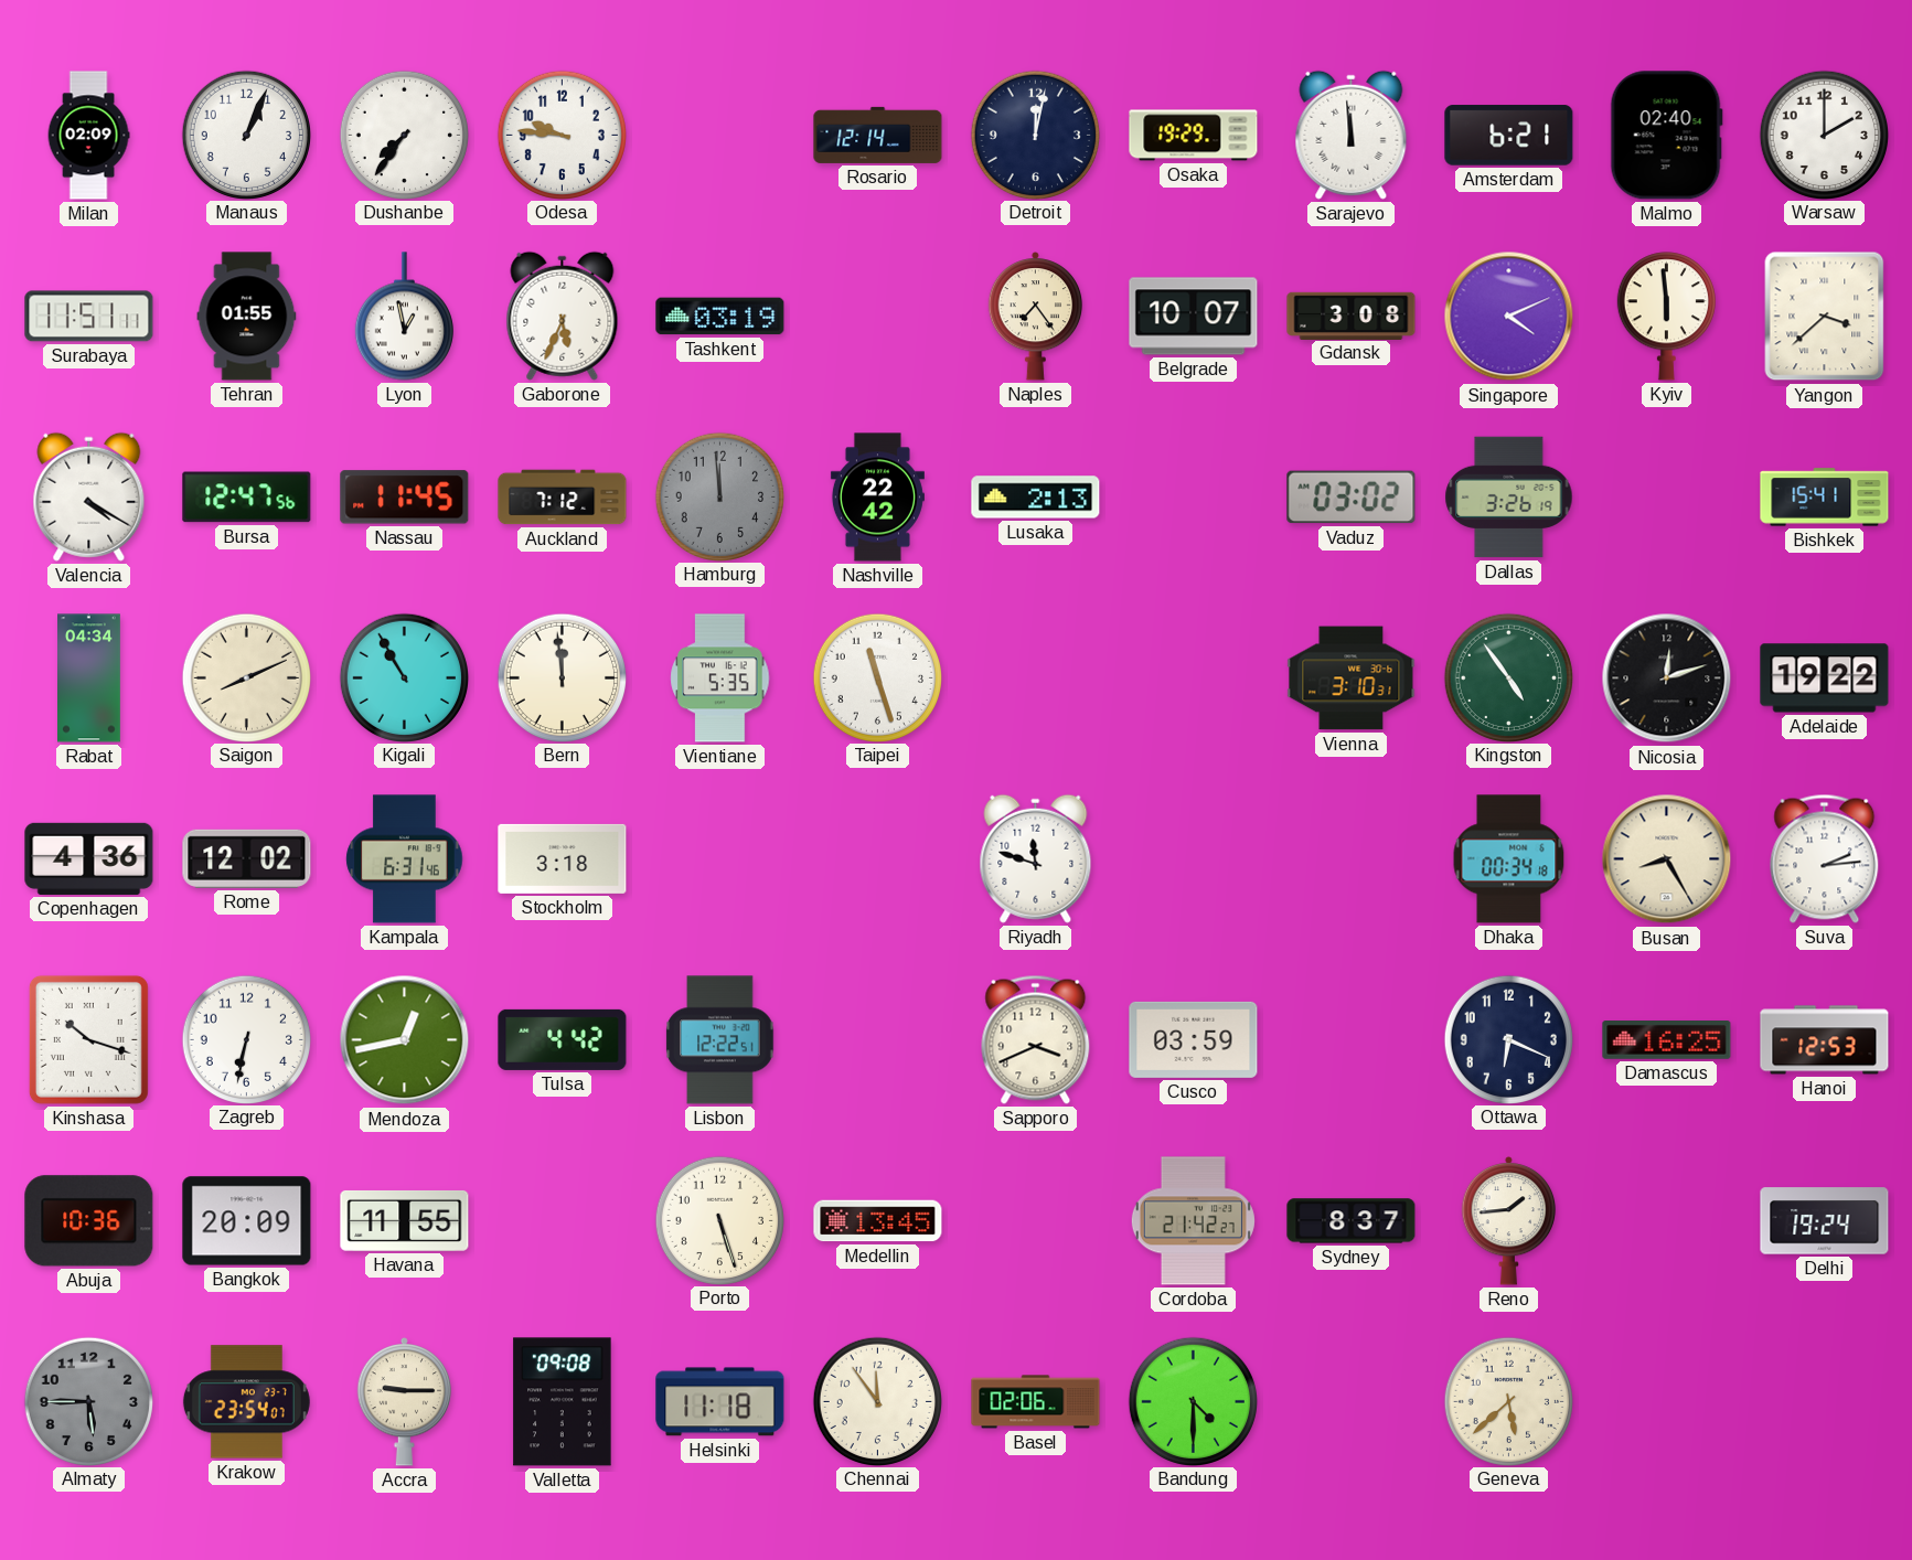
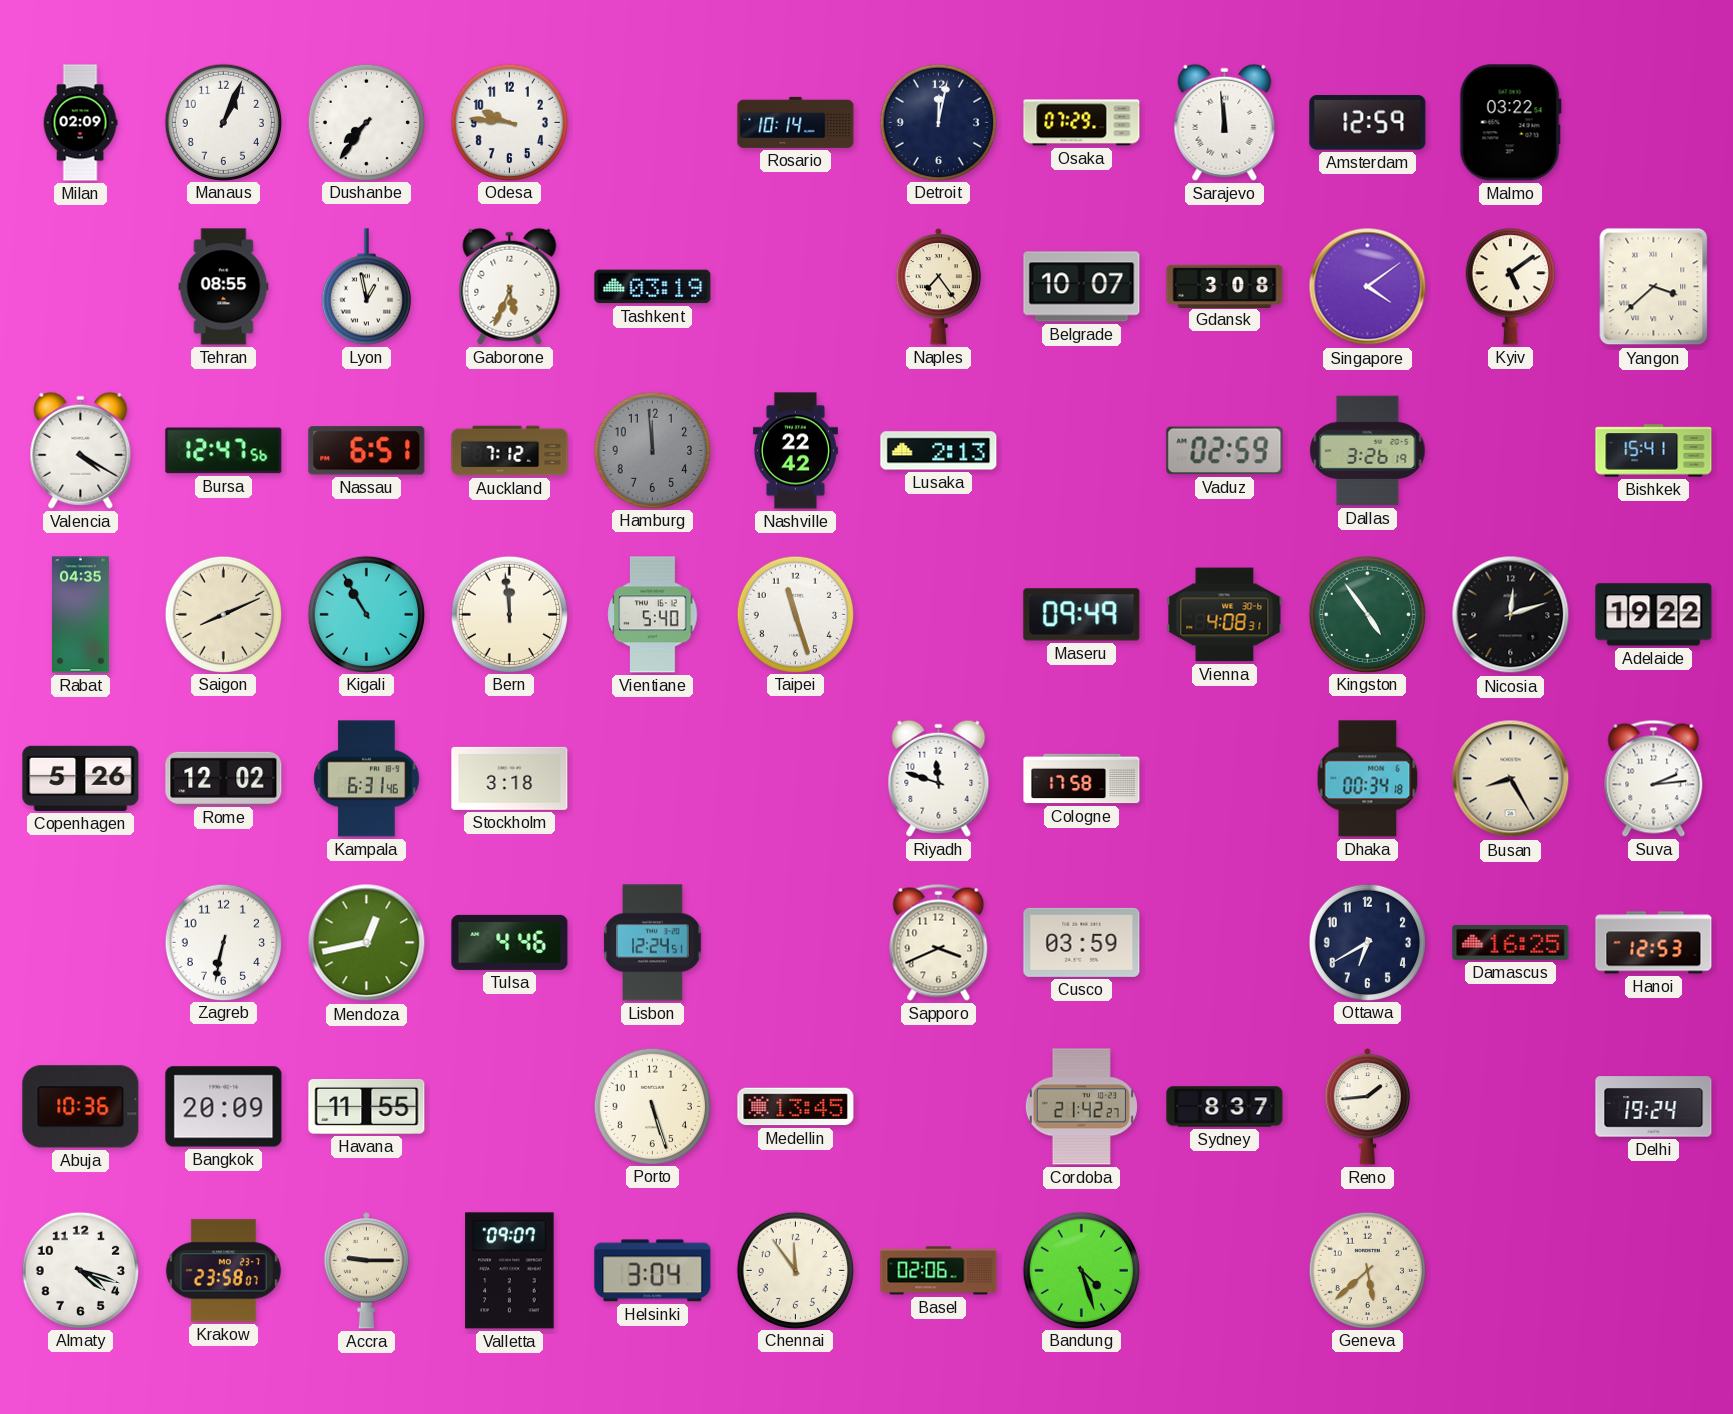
Rosario: 12:14 -> 10:14
Osaka: 19:29 -> 07:29
Amsterdam: 6:21 -> 12:59
Malmo: 02:40 -> 03:22
Warsaw: 2:00 -> none
Surabaya: 11:51 -> none
Tehran: 01:55 -> 08:55
Singapore: 4:11 -> 4:09
Kyiv: 5:59 -> 5:09
Nassau: 11:45 -> 6:51
Vaduz: 03:02 -> 02:59
Rabat: 04:34 -> 04:35
Vientiane: 5:35 -> 5:40
Maseru: none -> 09:49
Vienna: 3:10 -> 4:08
Copenhagen: 4:36 -> 5:26
Cologne: none -> 17:58
Kinshasa: 10:18 -> none
Tulsa: 4:42 -> 4:46
Lisbon: 12:22 -> 12:24
Ottawa: 6:19 -> 6:40
Almaty: 5:45 -> 4:18
Almaty dial: grey -> white
Krakow: 23:54 -> 23:58
Valletta: 09:08 -> 09:07
Helsinki: 11:18 -> 3:04
Bandung: 4:30 -> 4:27
